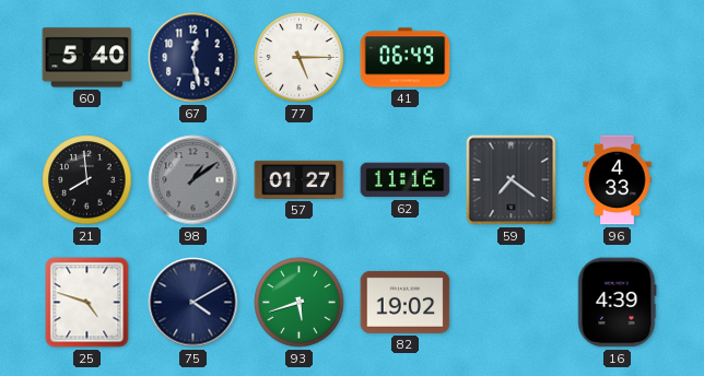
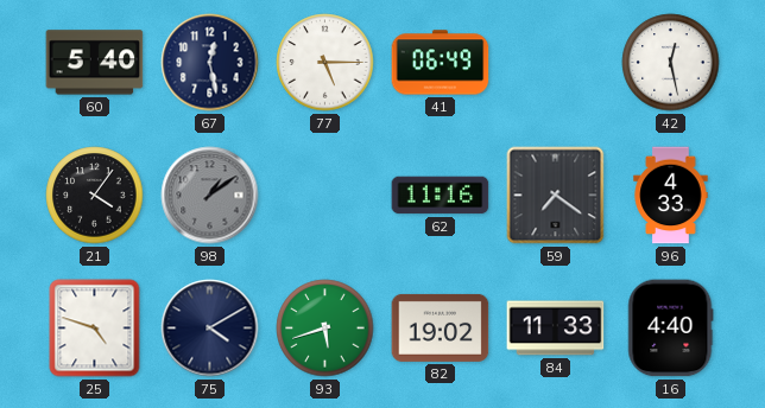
42: none -> 12:28
21: 7:59 -> 4:06
57: 01:27 -> none
84: none -> 11:33
16: 4:39 -> 4:40
